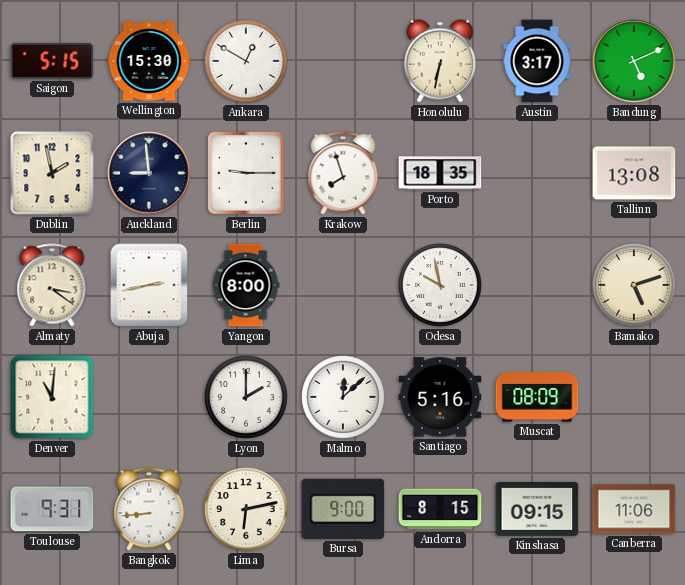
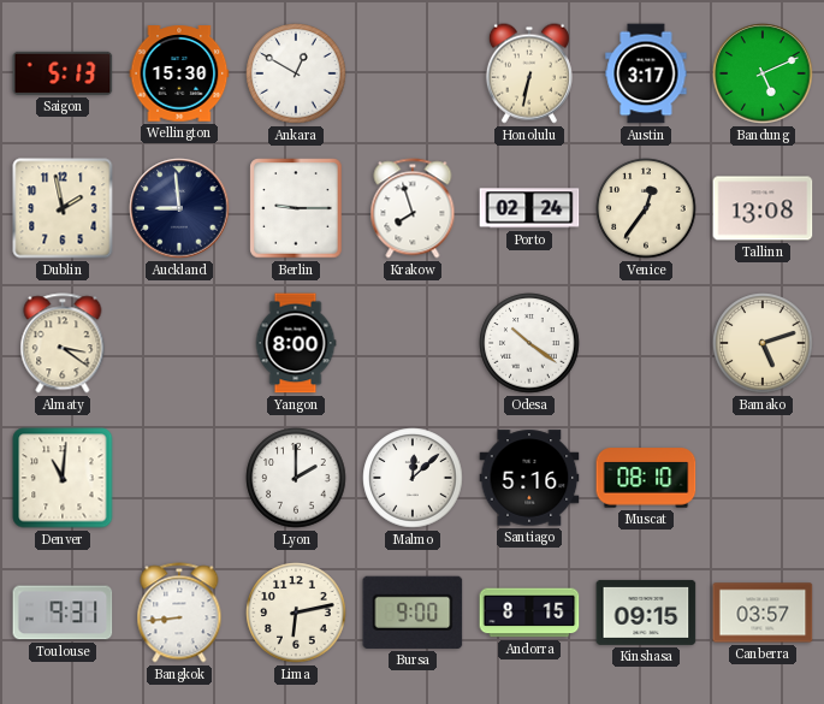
Saigon: 5:15 -> 5:13
Porto: 18:35 -> 02:24
Venice: none -> 12:36
Abuja: 2:43 -> none
Odesa: 9:58 -> 10:21
Muscat: 08:09 -> 08:10
Canberra: 11:06 -> 03:57
